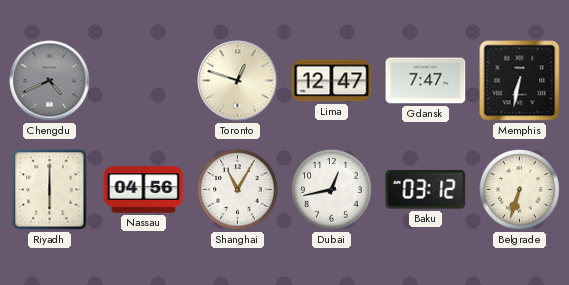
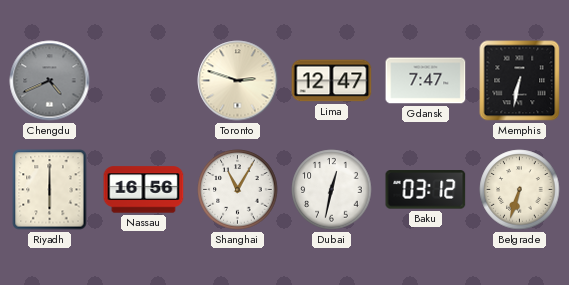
Toronto: 12:48 -> 2:48
Nassau: 04:56 -> 16:56
Dubai: 12:43 -> 12:32
